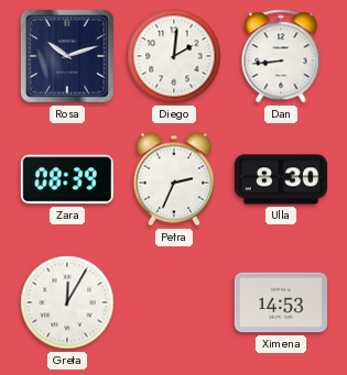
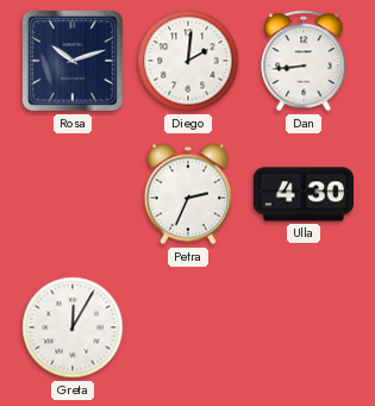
Zara: 08:39 -> none
Ulla: 8:30 -> 4:30
Ximena: 14:53 -> none
